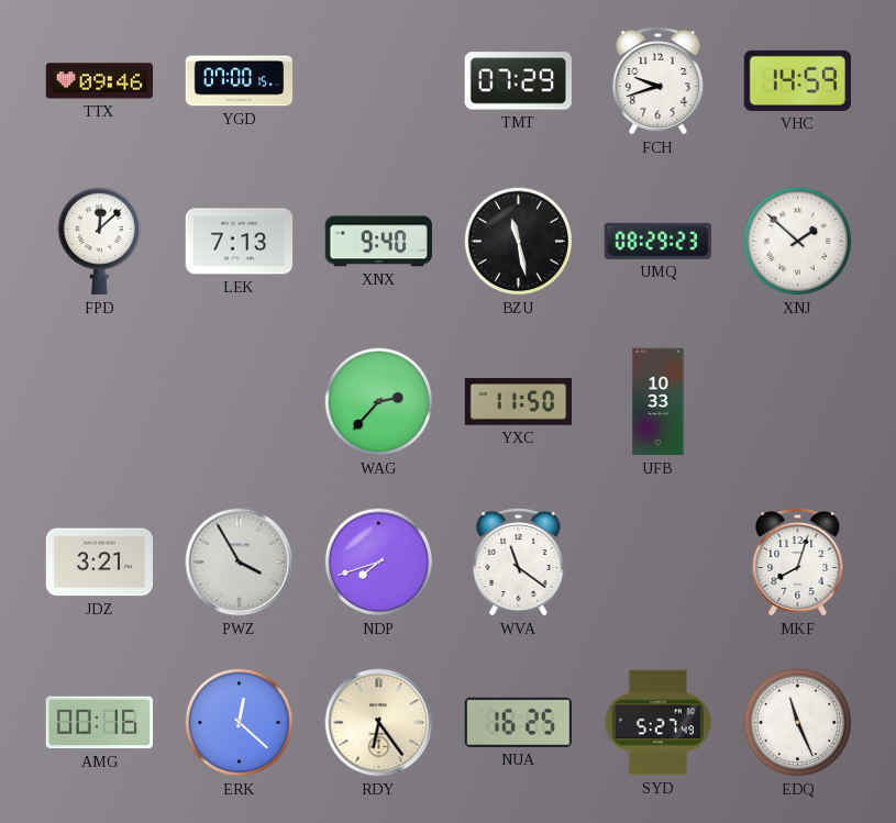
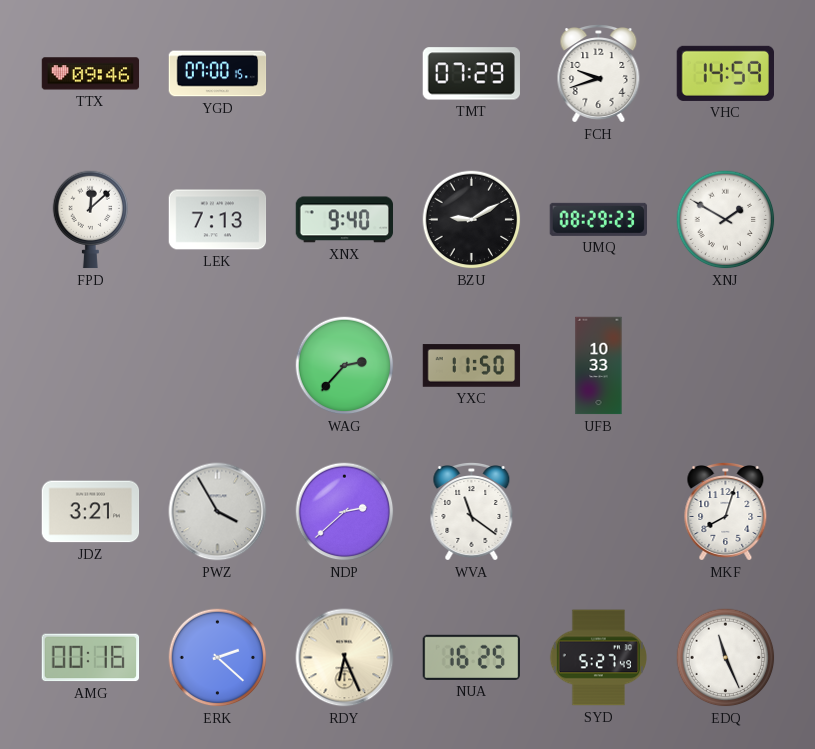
BZU: 11:28 -> 9:10
XNJ: 1:52 -> 1:50
NDP: 7:42 -> 2:38
ERK: 12:22 -> 2:22
RDY: 6:24 -> 6:26
